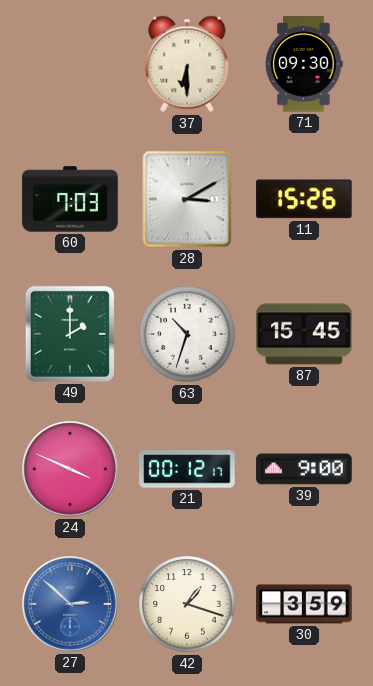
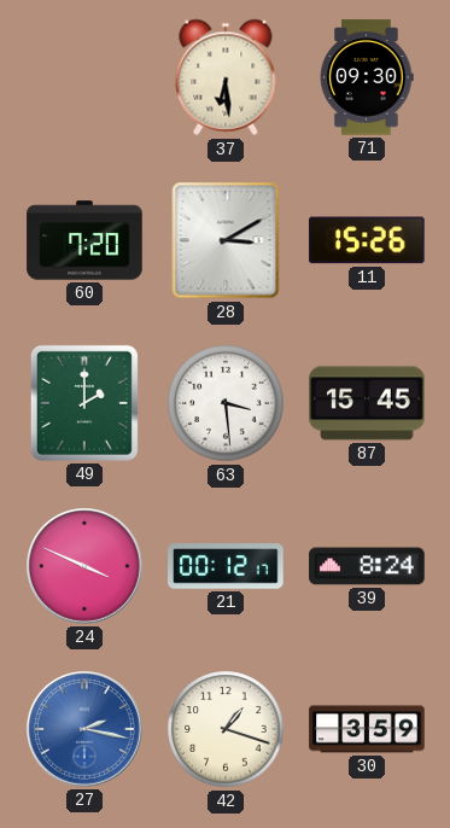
37: 6:30 -> 6:29
60: 7:03 -> 7:20
63: 10:33 -> 3:29
39: 9:00 -> 8:24
27: 2:52 -> 2:17
